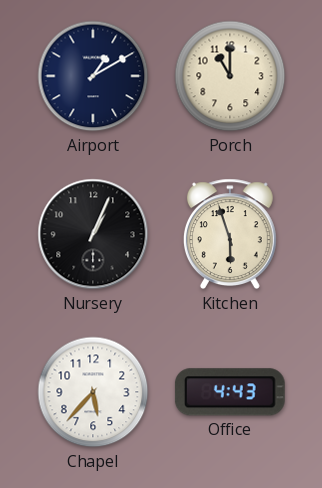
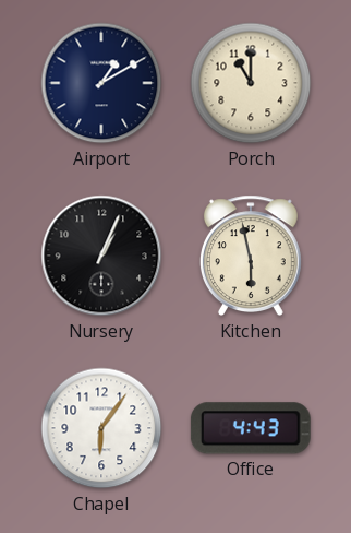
Kitchen: 5:57 -> 5:58
Chapel: 5:37 -> 6:06
